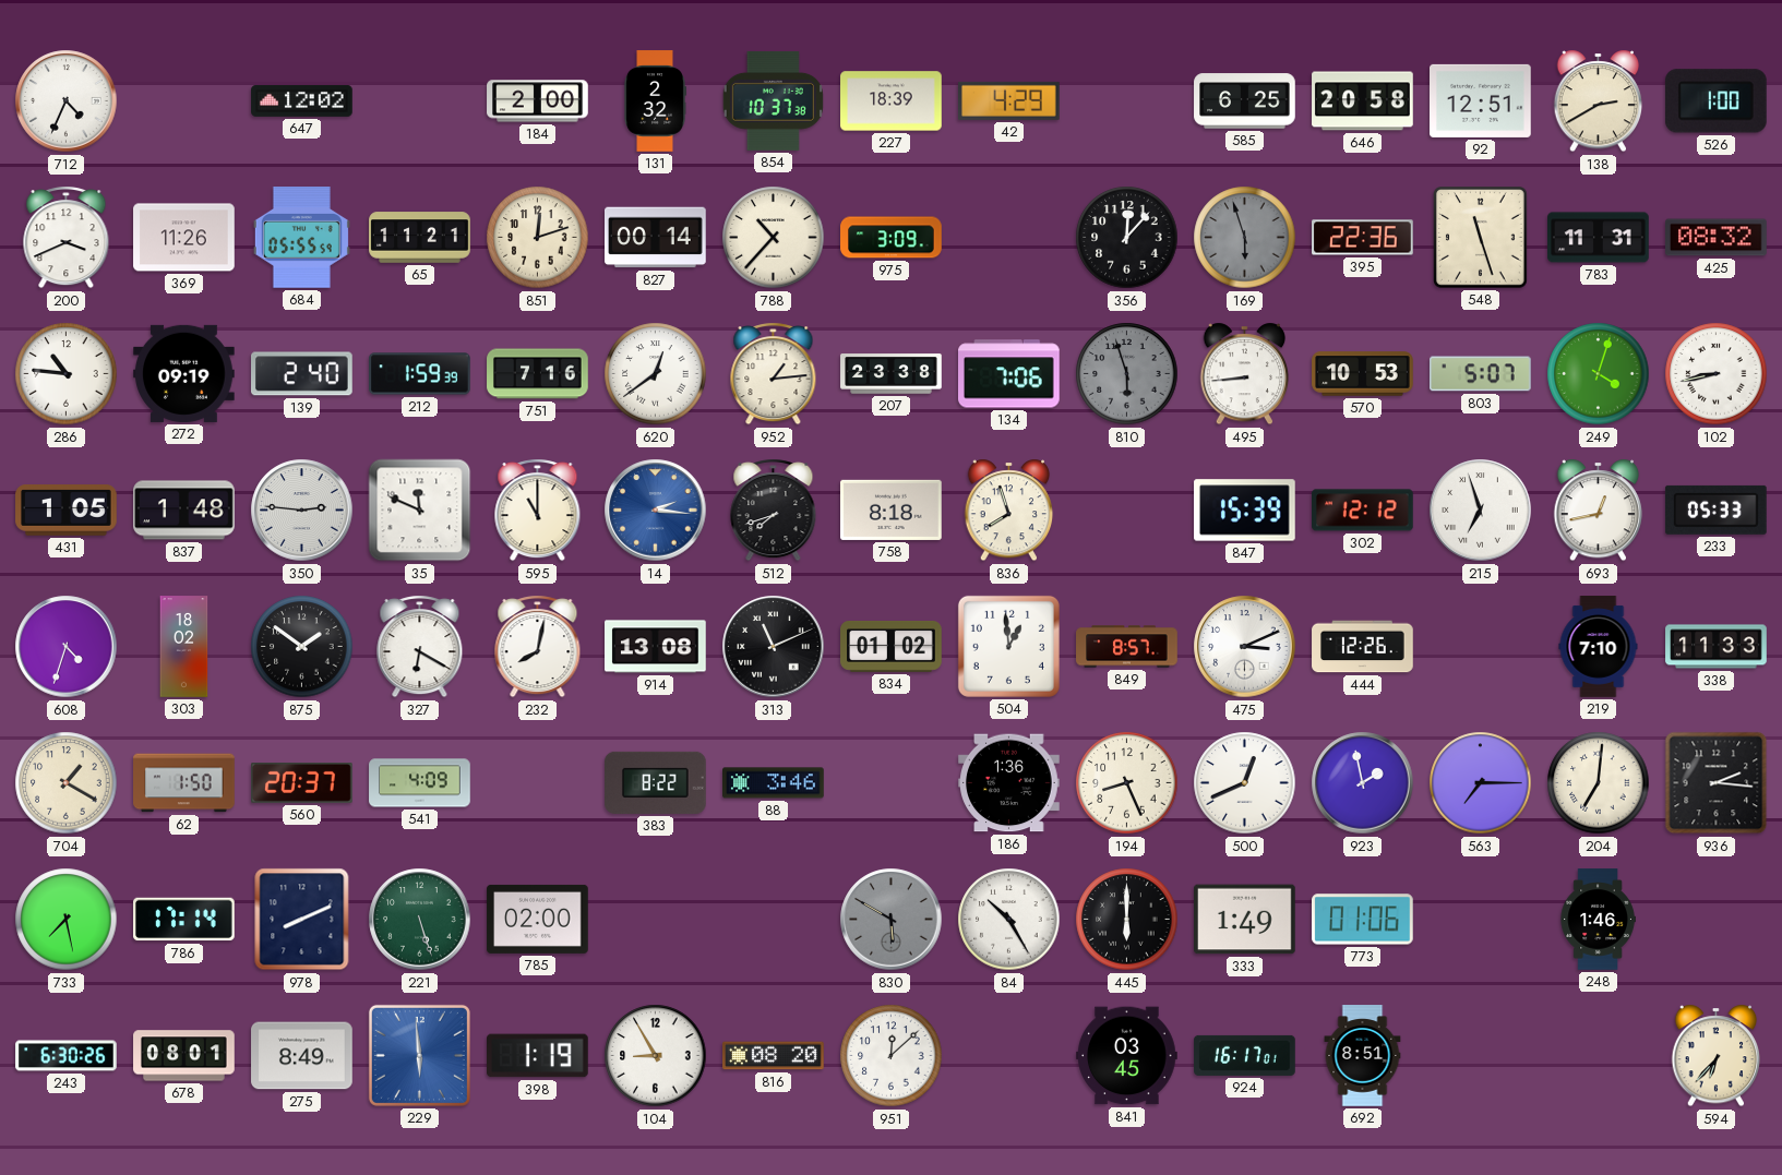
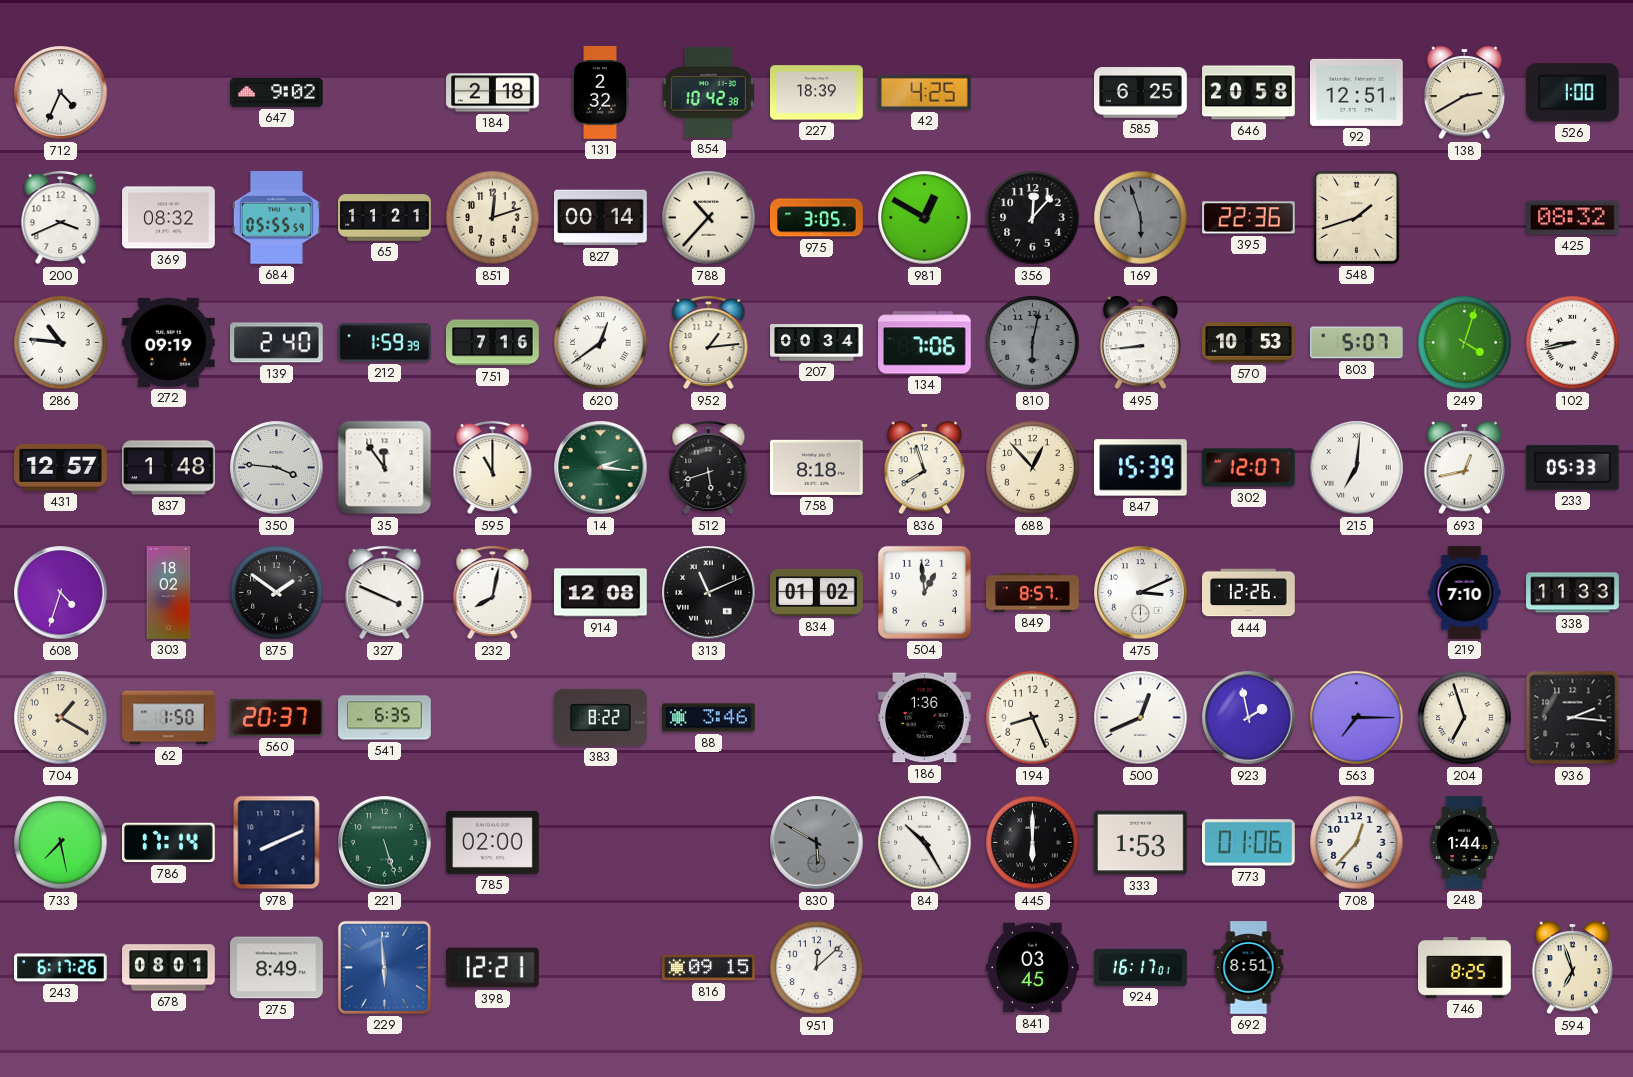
647: 12:02 -> 9:02
184: 2:00 -> 2:18
854: 10:37 -> 10:42
42: 4:29 -> 4:25
369: 11:26 -> 08:32
975: 3:09 -> 3:05
981: none -> 12:50
548: 11:27 -> 1:42
783: 11:31 -> none
207: 23:38 -> 00:34
810: 5:57 -> 6:02
431: 1:05 -> 12:57
350: 2:46 -> 3:46
35: 11:49 -> 11:54
14 dial: blue -> green
512: 7:42 -> 5:42
688: none -> 12:53
302: 12:12 -> 12:07
215: 6:57 -> 7:01
327: 6:20 -> 3:49
914: 13:08 -> 12:08
541: 4:09 -> 6:35
204: 7:01 -> 6:57
333: 1:49 -> 1:53
708: none -> 12:37
248: 1:46 -> 1:44
243: 6:30 -> 6:17
398: 1:19 -> 12:21
104: 8:55 -> none
816: 08:20 -> 09:15
746: none -> 8:25
594: 6:37 -> 6:57
